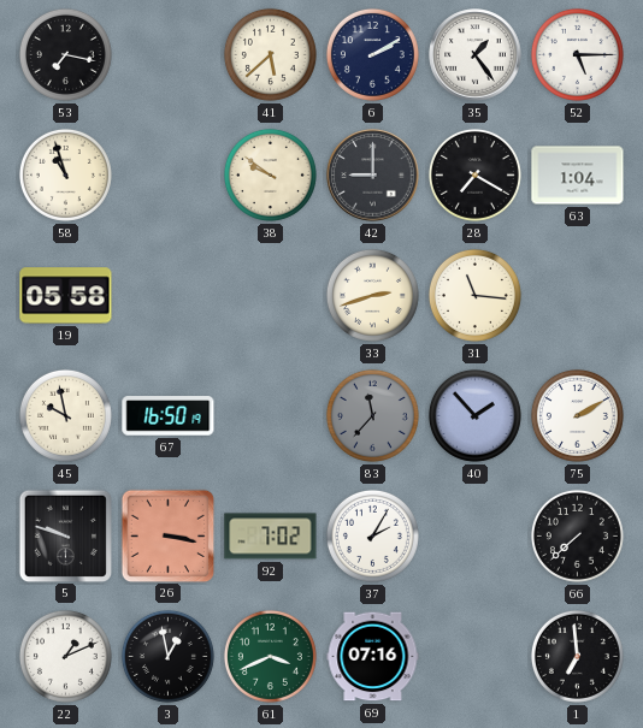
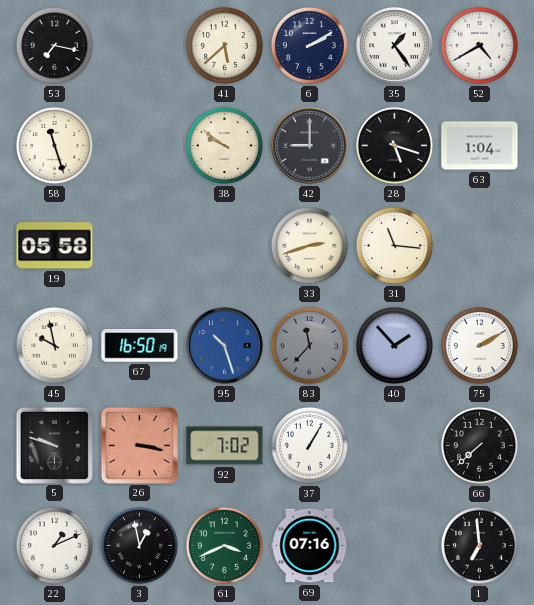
52: 5:15 -> 4:40
58: 10:57 -> 11:27
28: 7:20 -> 5:18
95: none -> 10:27
37: 2:05 -> 1:05
